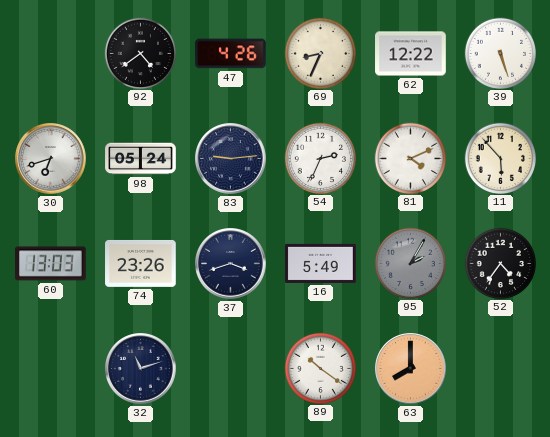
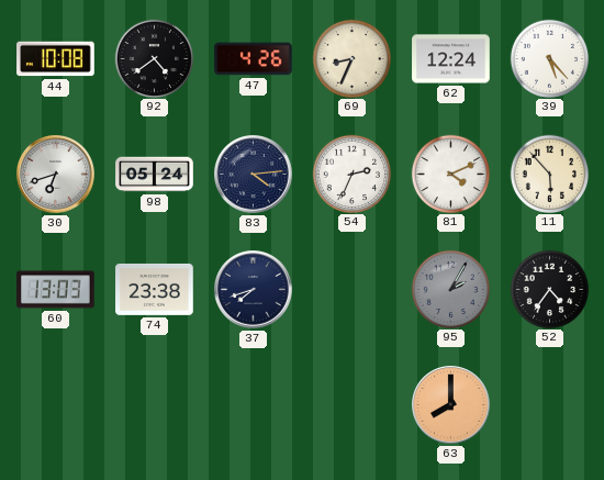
44: none -> 10:08
62: 12:22 -> 12:24
39: 5:27 -> 5:23
83: 9:14 -> 4:14
74: 23:26 -> 23:38
37: 3:42 -> 7:42
16: 5:49 -> none
32: 11:12 -> none
89: 10:21 -> none
